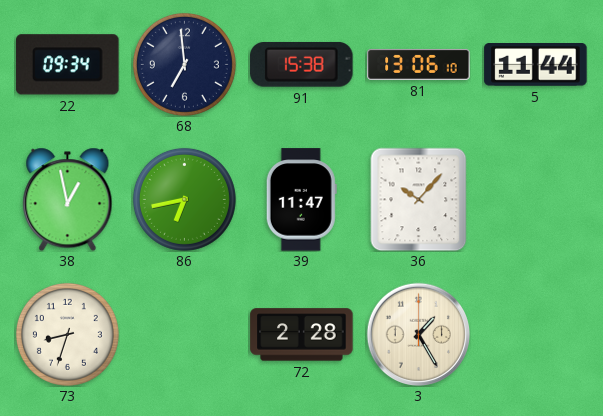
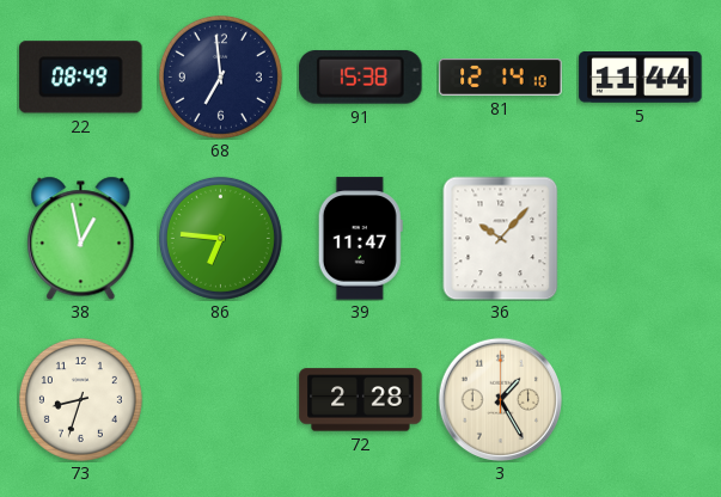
22: 09:34 -> 08:49
81: 13:06 -> 12:14
86: 6:43 -> 6:46
